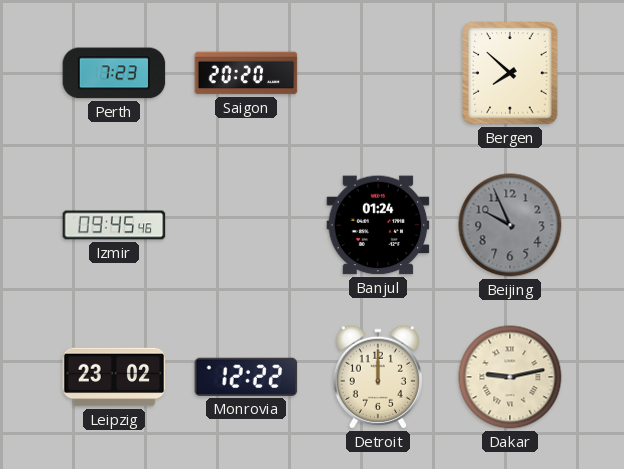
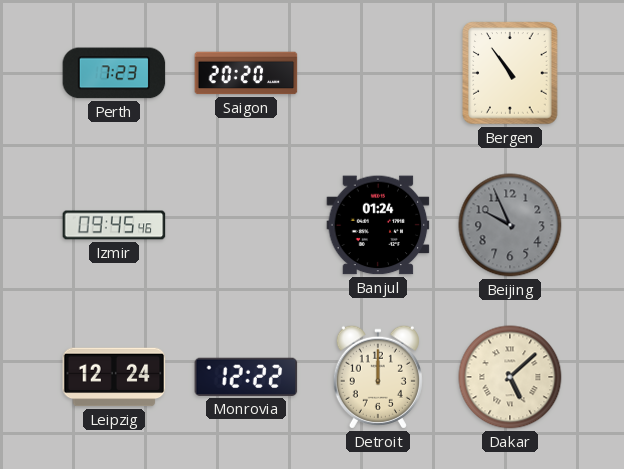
Bergen: 7:52 -> 10:54
Leipzig: 23:02 -> 12:24
Dakar: 9:13 -> 5:08
